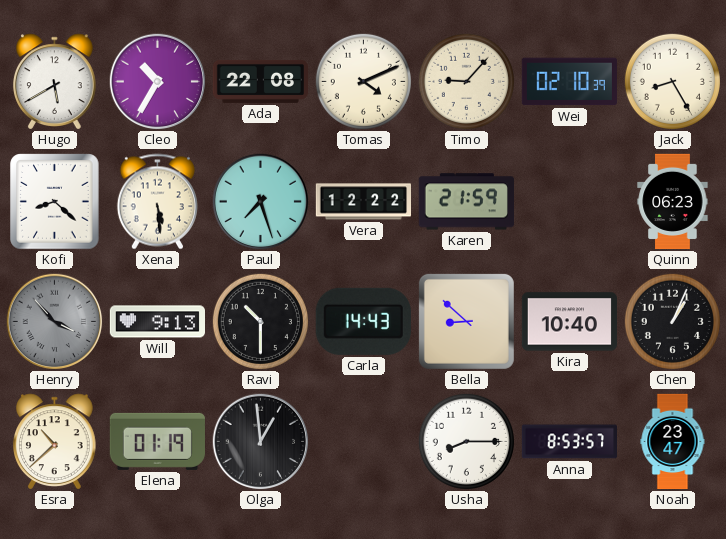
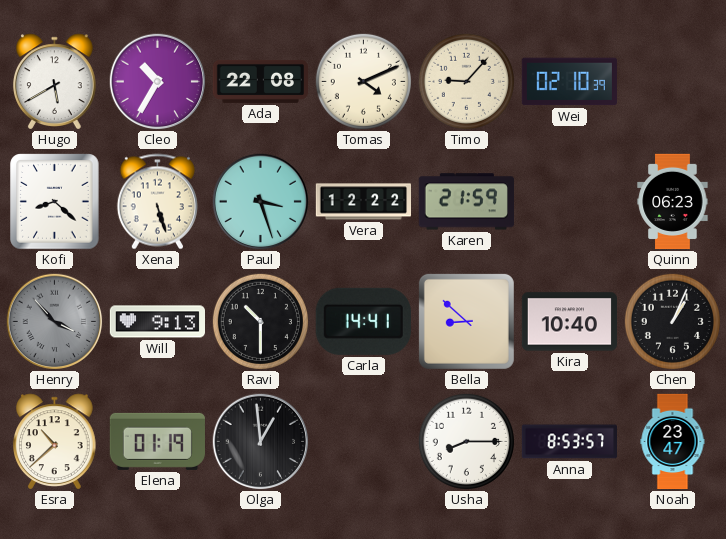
Jack: 8:25 -> none
Xena: 5:29 -> 5:27
Paul: 7:27 -> 3:27
Carla: 14:43 -> 14:41
